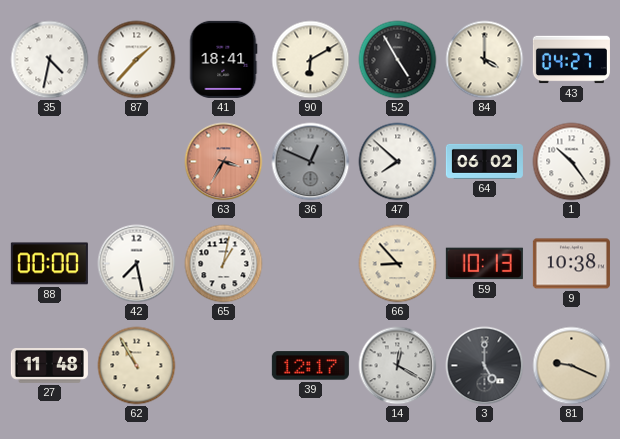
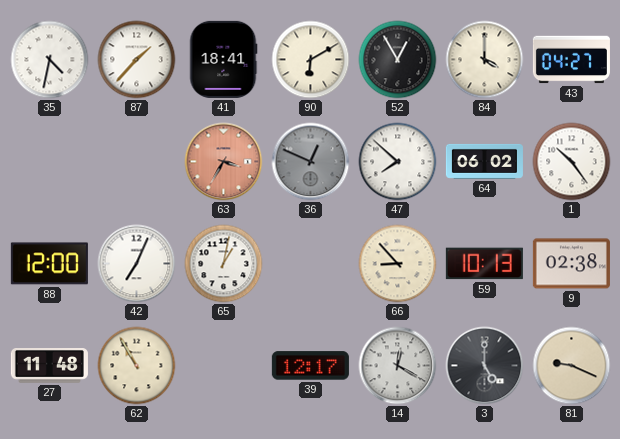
52: 4:55 -> 12:55
88: 00:00 -> 12:00
42: 7:28 -> 7:04
9: 10:38 -> 02:38
